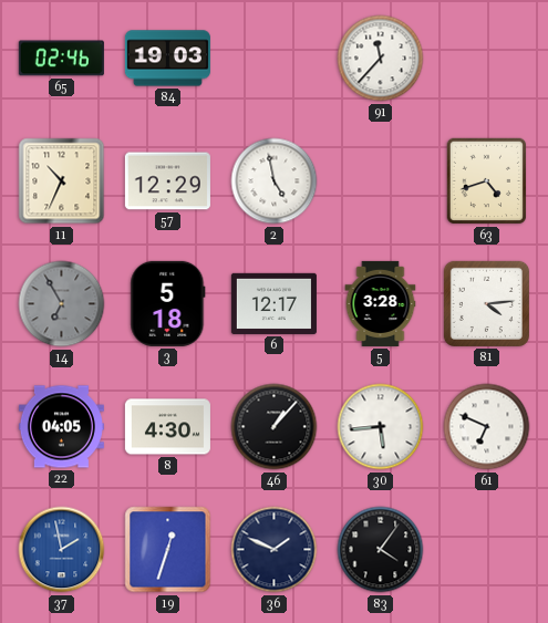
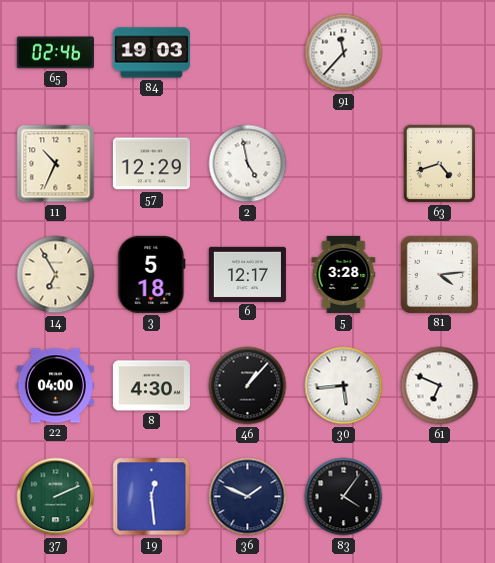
14 dial: grey -> cream
22: 04:05 -> 04:00
37: 1:58 -> 2:11
37 dial: blue -> green
19: 12:33 -> 12:29
